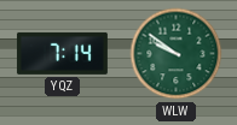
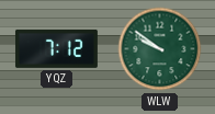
YQZ: 7:14 -> 7:12
